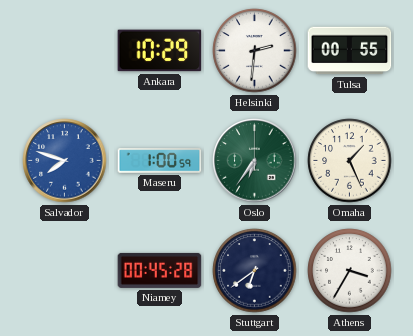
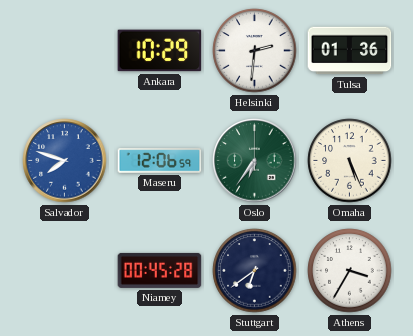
Tulsa: 00:55 -> 01:36
Maseru: 1:00 -> 12:06
Omaha: 1:26 -> 5:26
